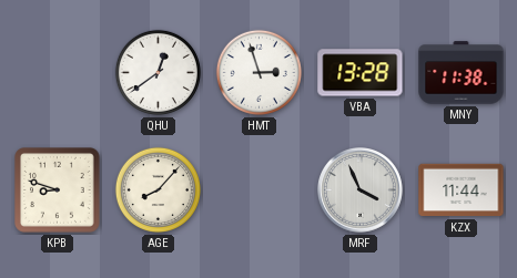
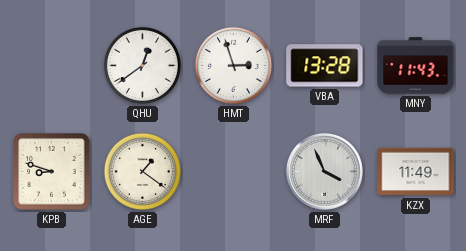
MNY: 11:38 -> 11:43
AGE: 8:07 -> 1:21
KZX: 11:44 -> 11:49
